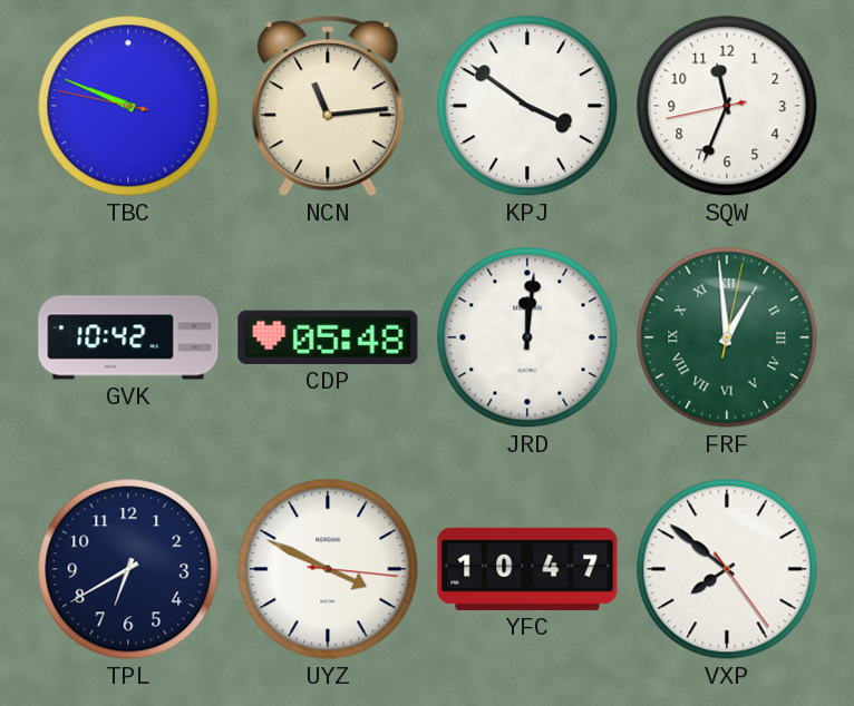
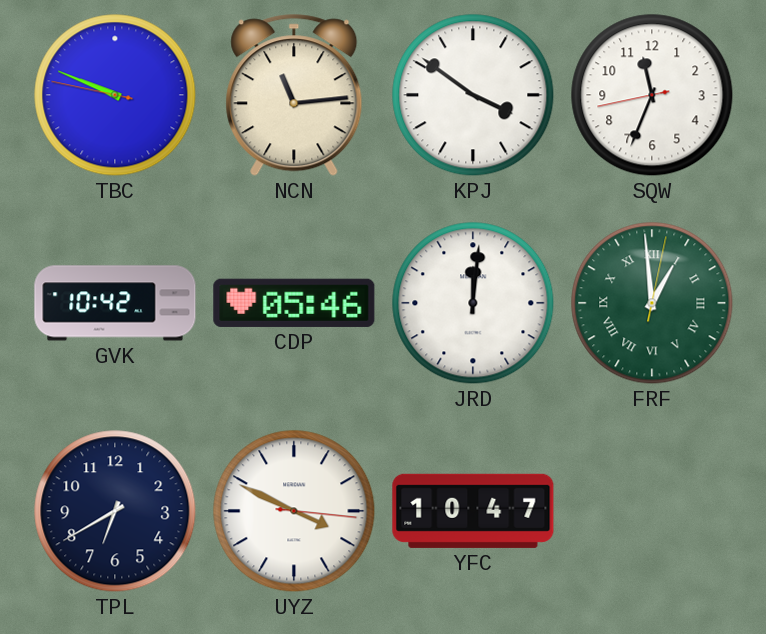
CDP: 05:48 -> 05:46
VXP: 7:51 -> none
